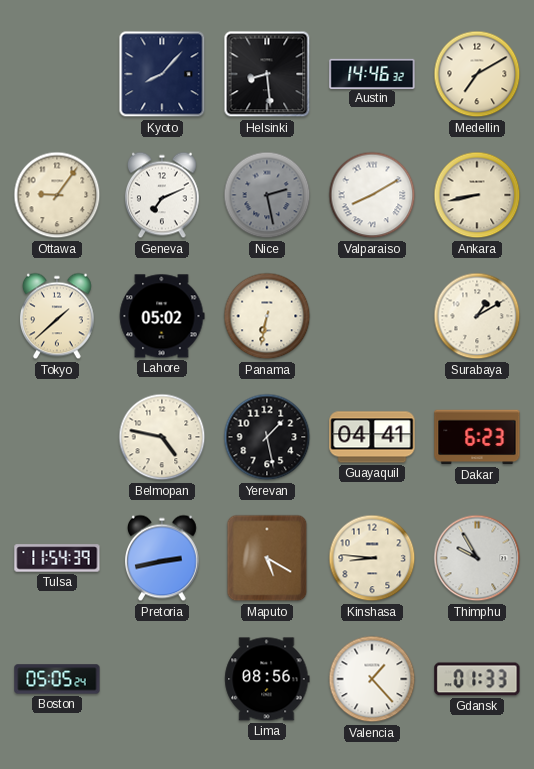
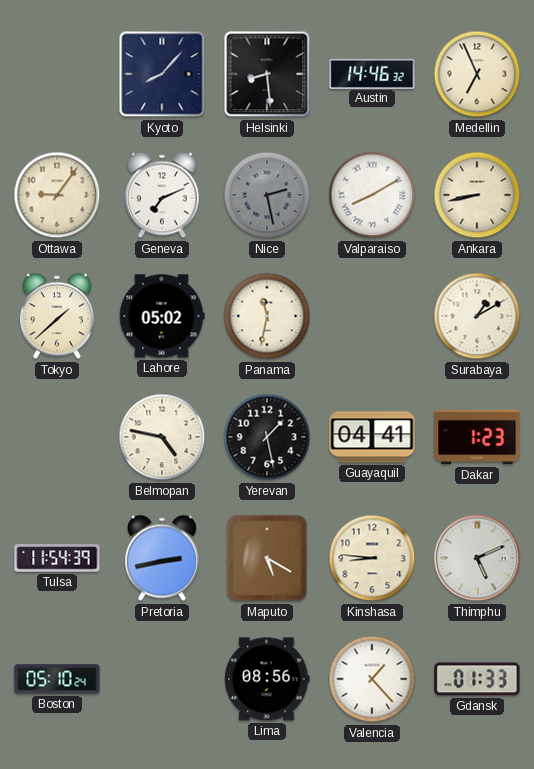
Medellin: 7:10 -> 6:56
Panama: 6:32 -> 11:32
Dakar: 6:23 -> 1:23
Thimphu: 9:55 -> 5:11
Boston: 05:05 -> 05:10
